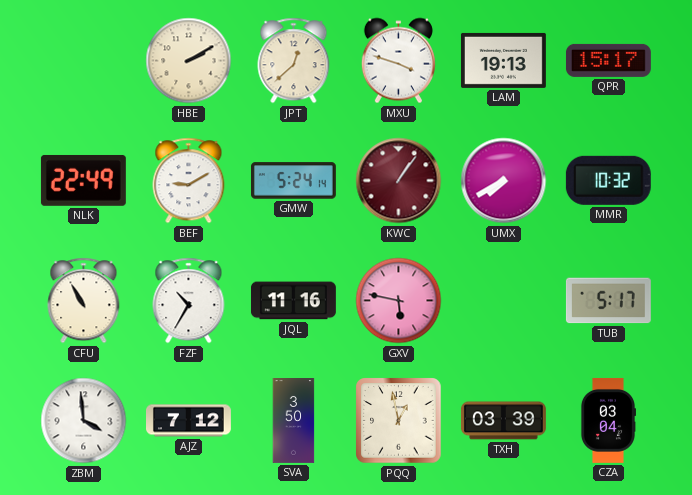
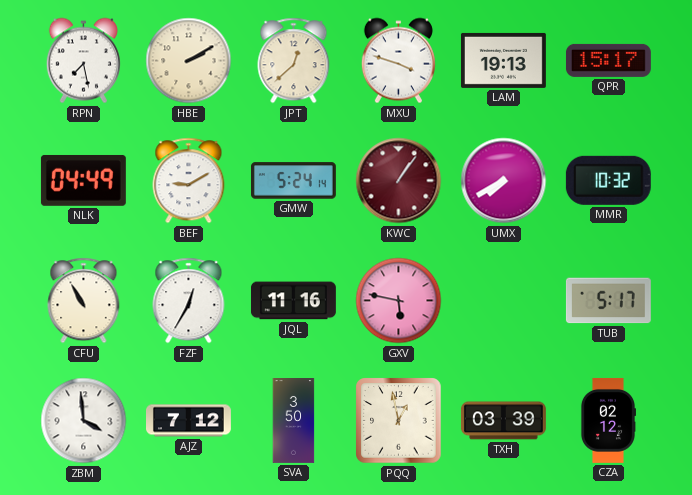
RPN: none -> 7:28
NLK: 22:49 -> 04:49
FZF: 10:35 -> 12:35
CZA: 03:04 -> 02:12
